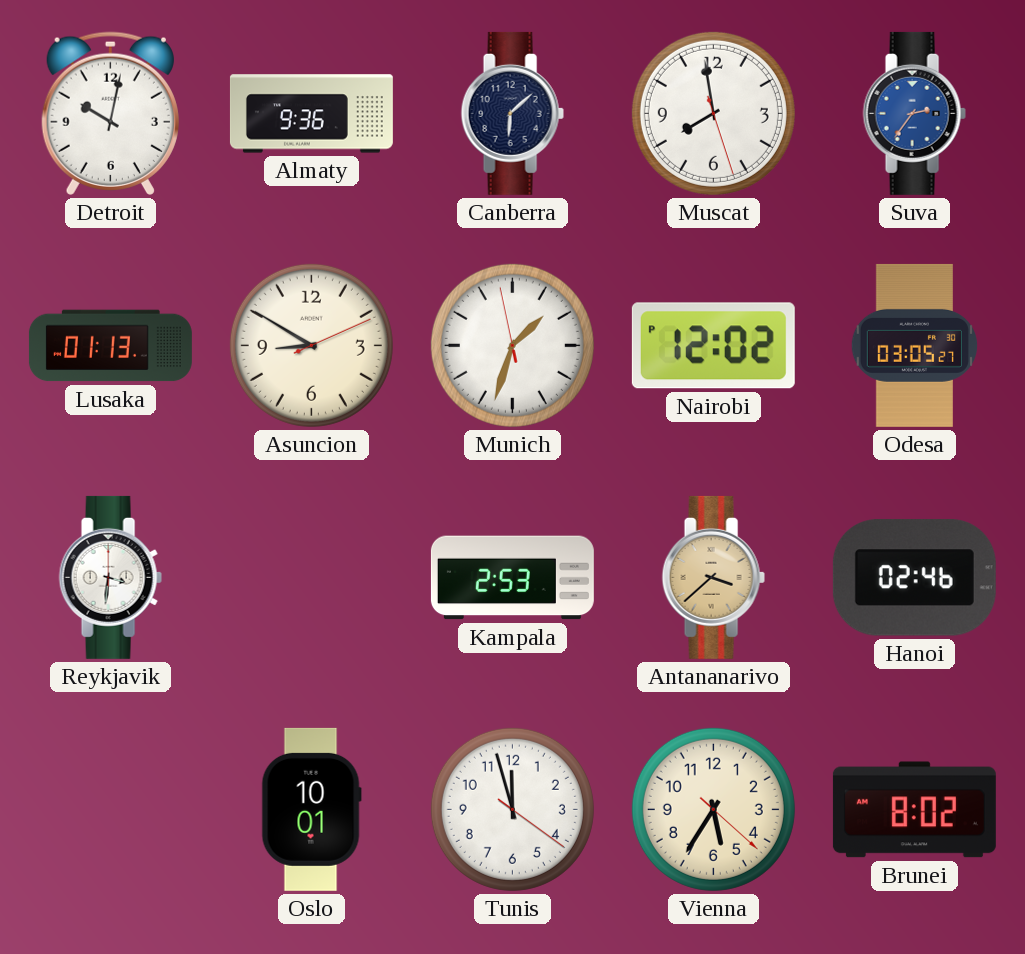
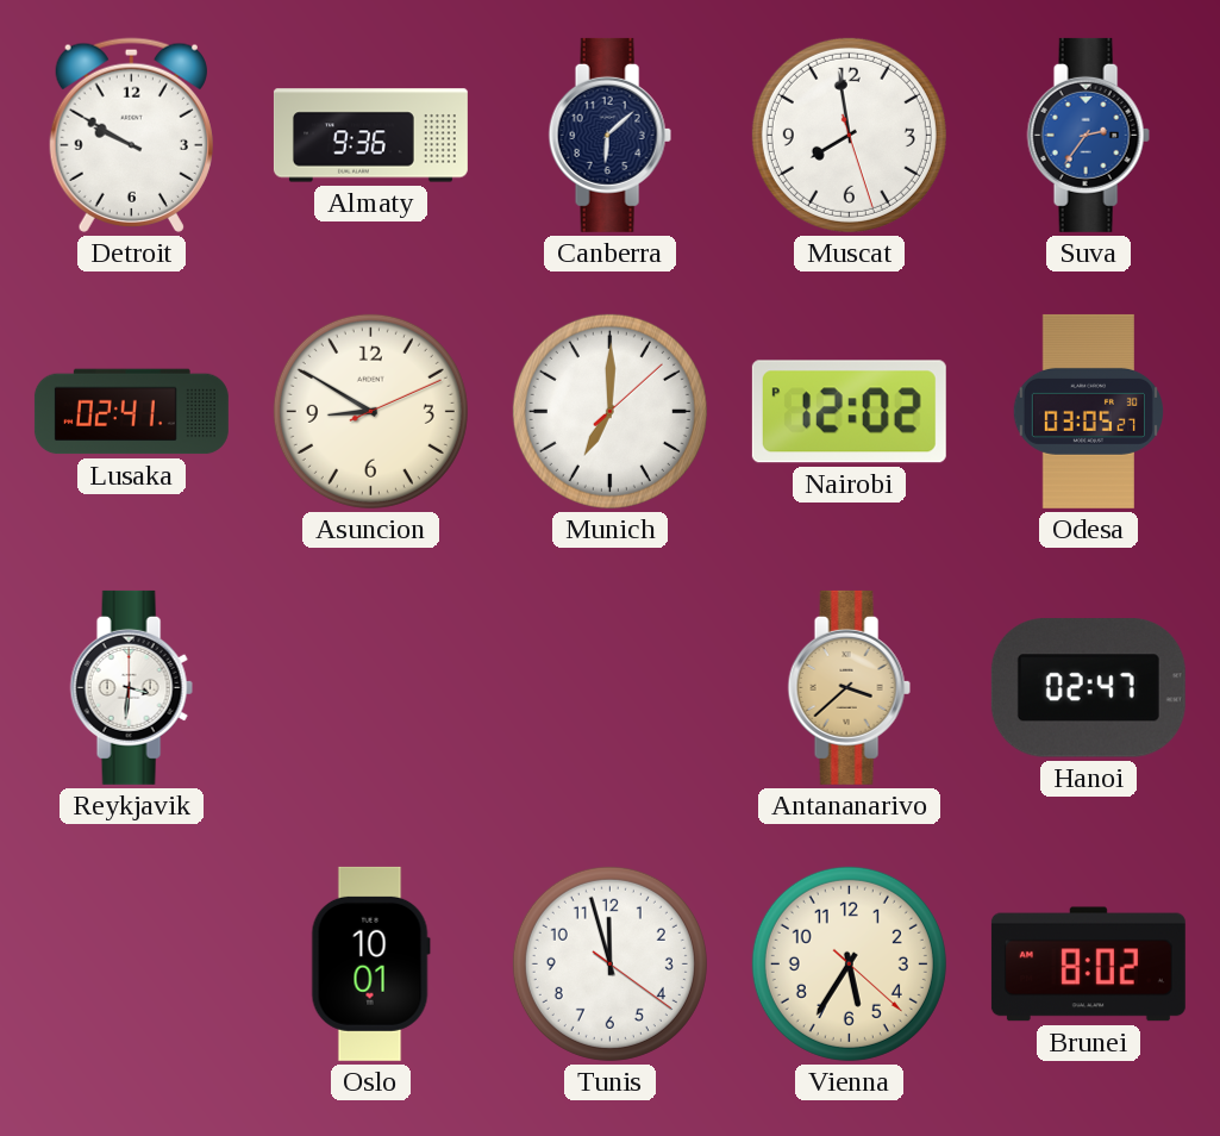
Detroit: 10:02 -> 9:50
Lusaka: 01:13 -> 02:41
Munich: 1:32 -> 7:00
Kampala: 2:53 -> none
Hanoi: 02:46 -> 02:47
